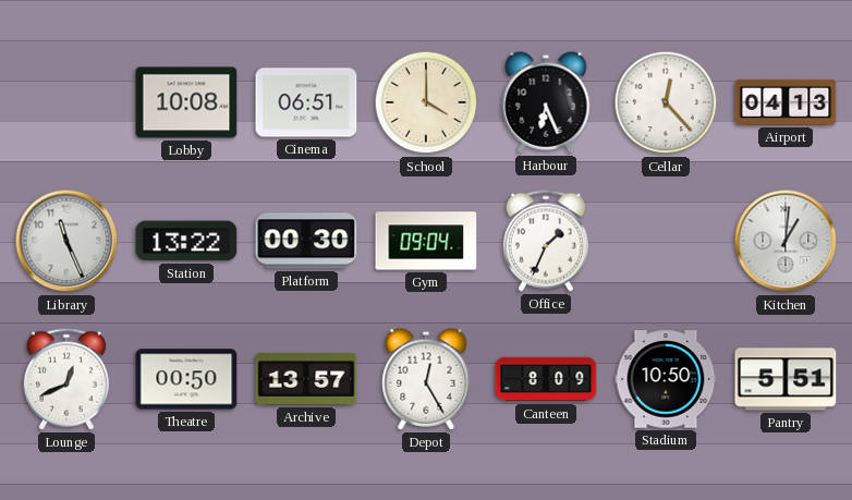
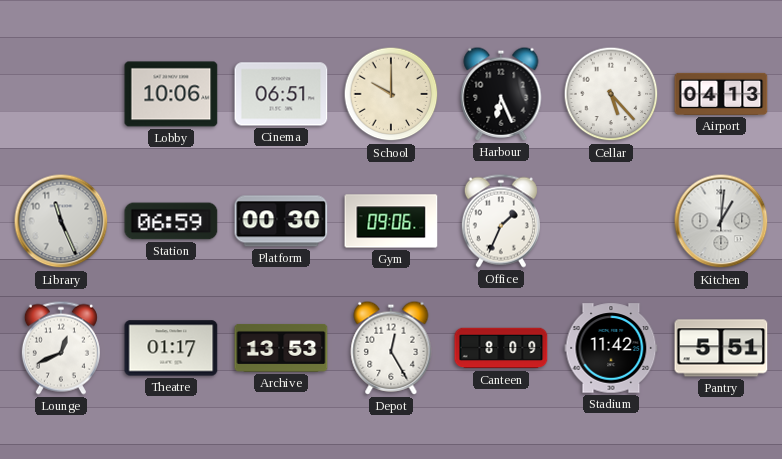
Lobby: 10:08 -> 10:06
School: 4:00 -> 10:00
Cellar: 12:23 -> 5:23
Station: 13:22 -> 06:59
Gym: 09:04 -> 09:06
Theatre: 00:50 -> 01:17
Archive: 13:57 -> 13:53
Stadium: 10:50 -> 11:42
